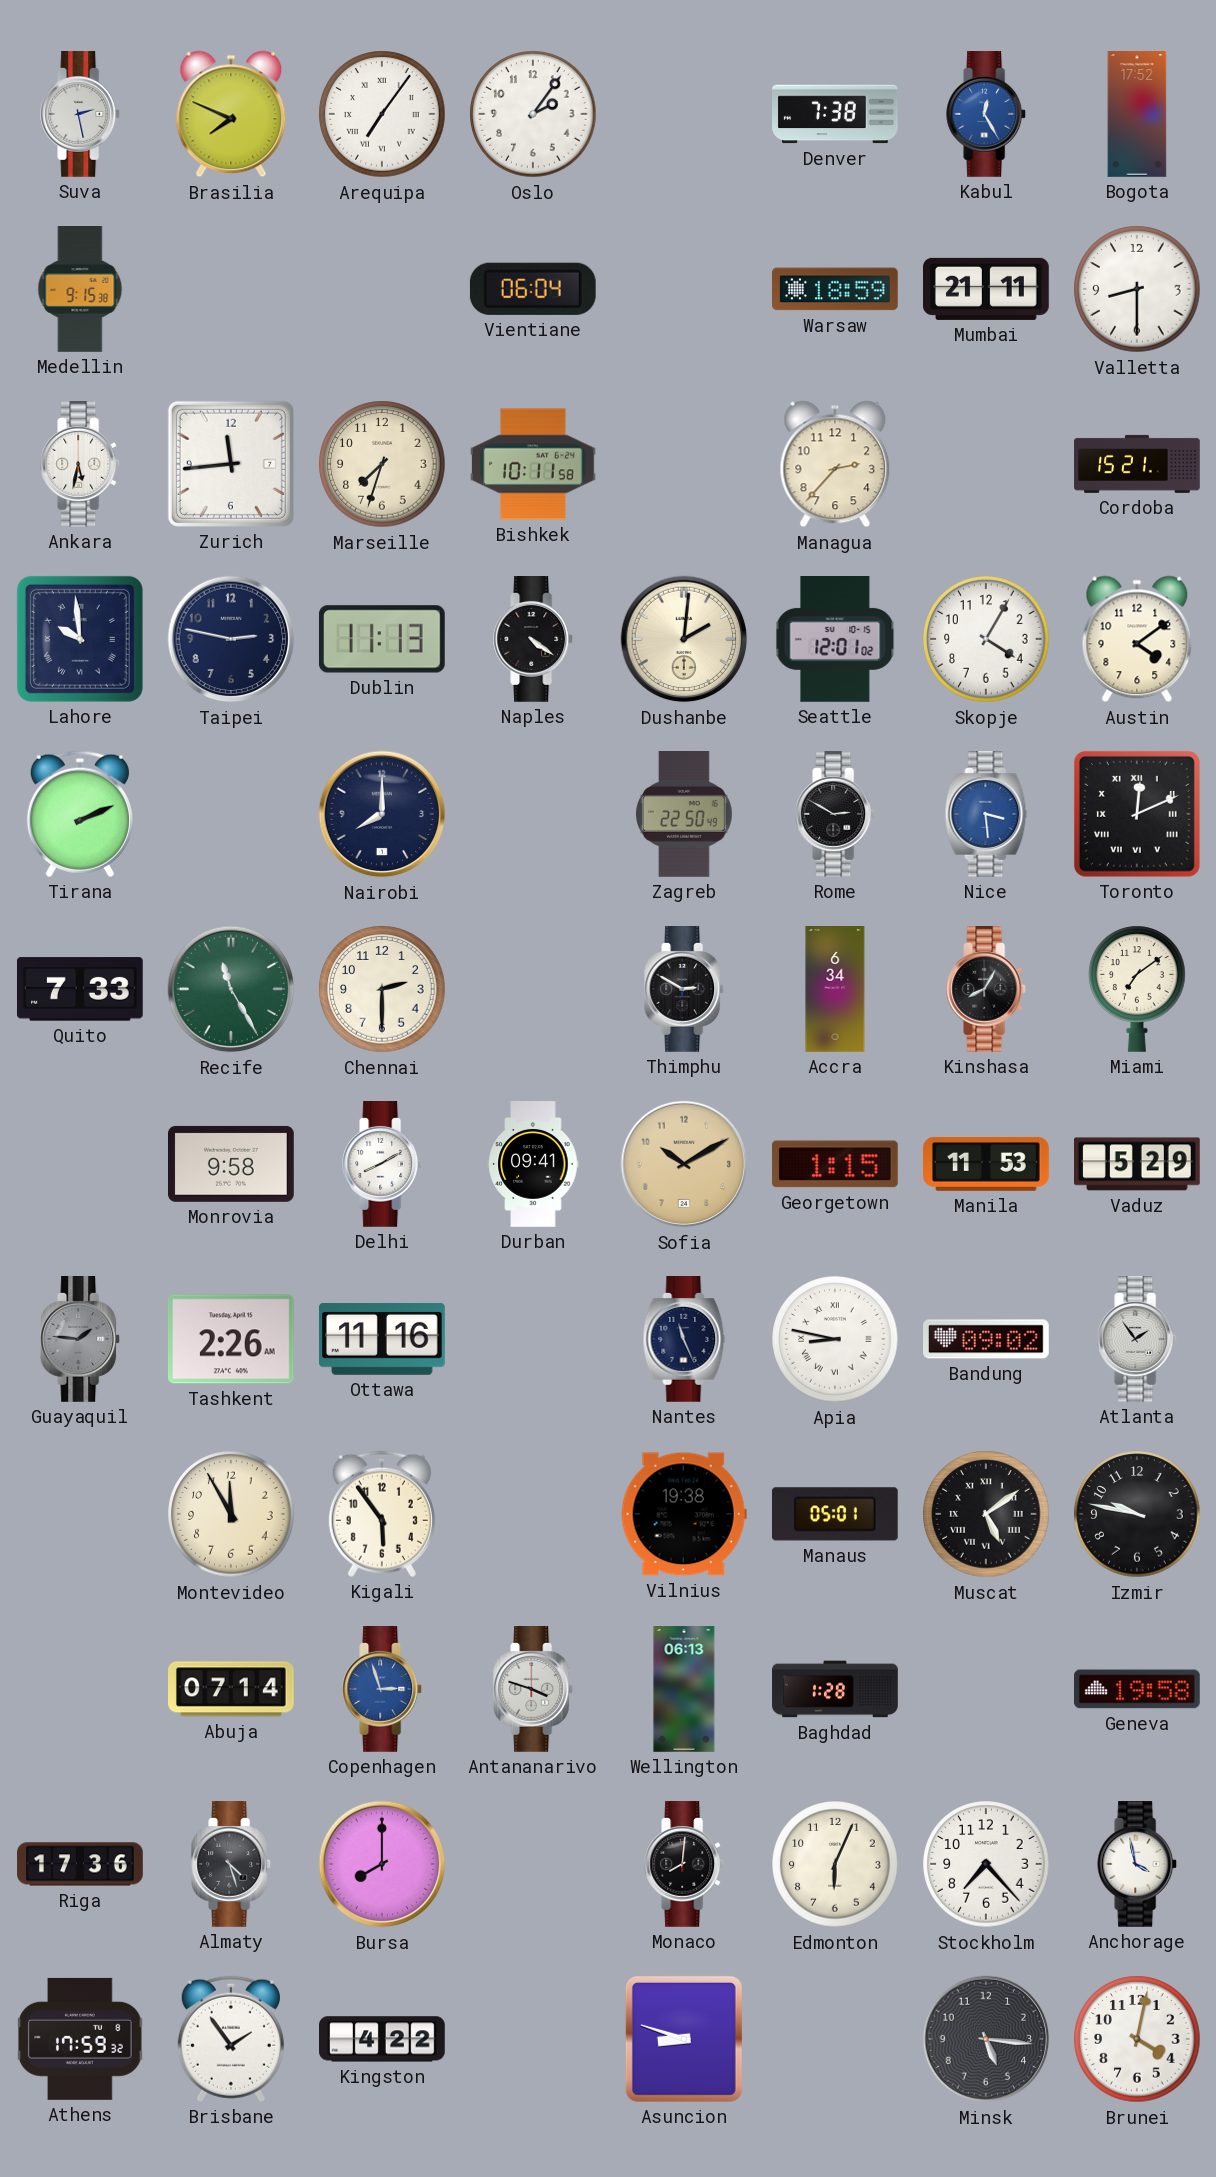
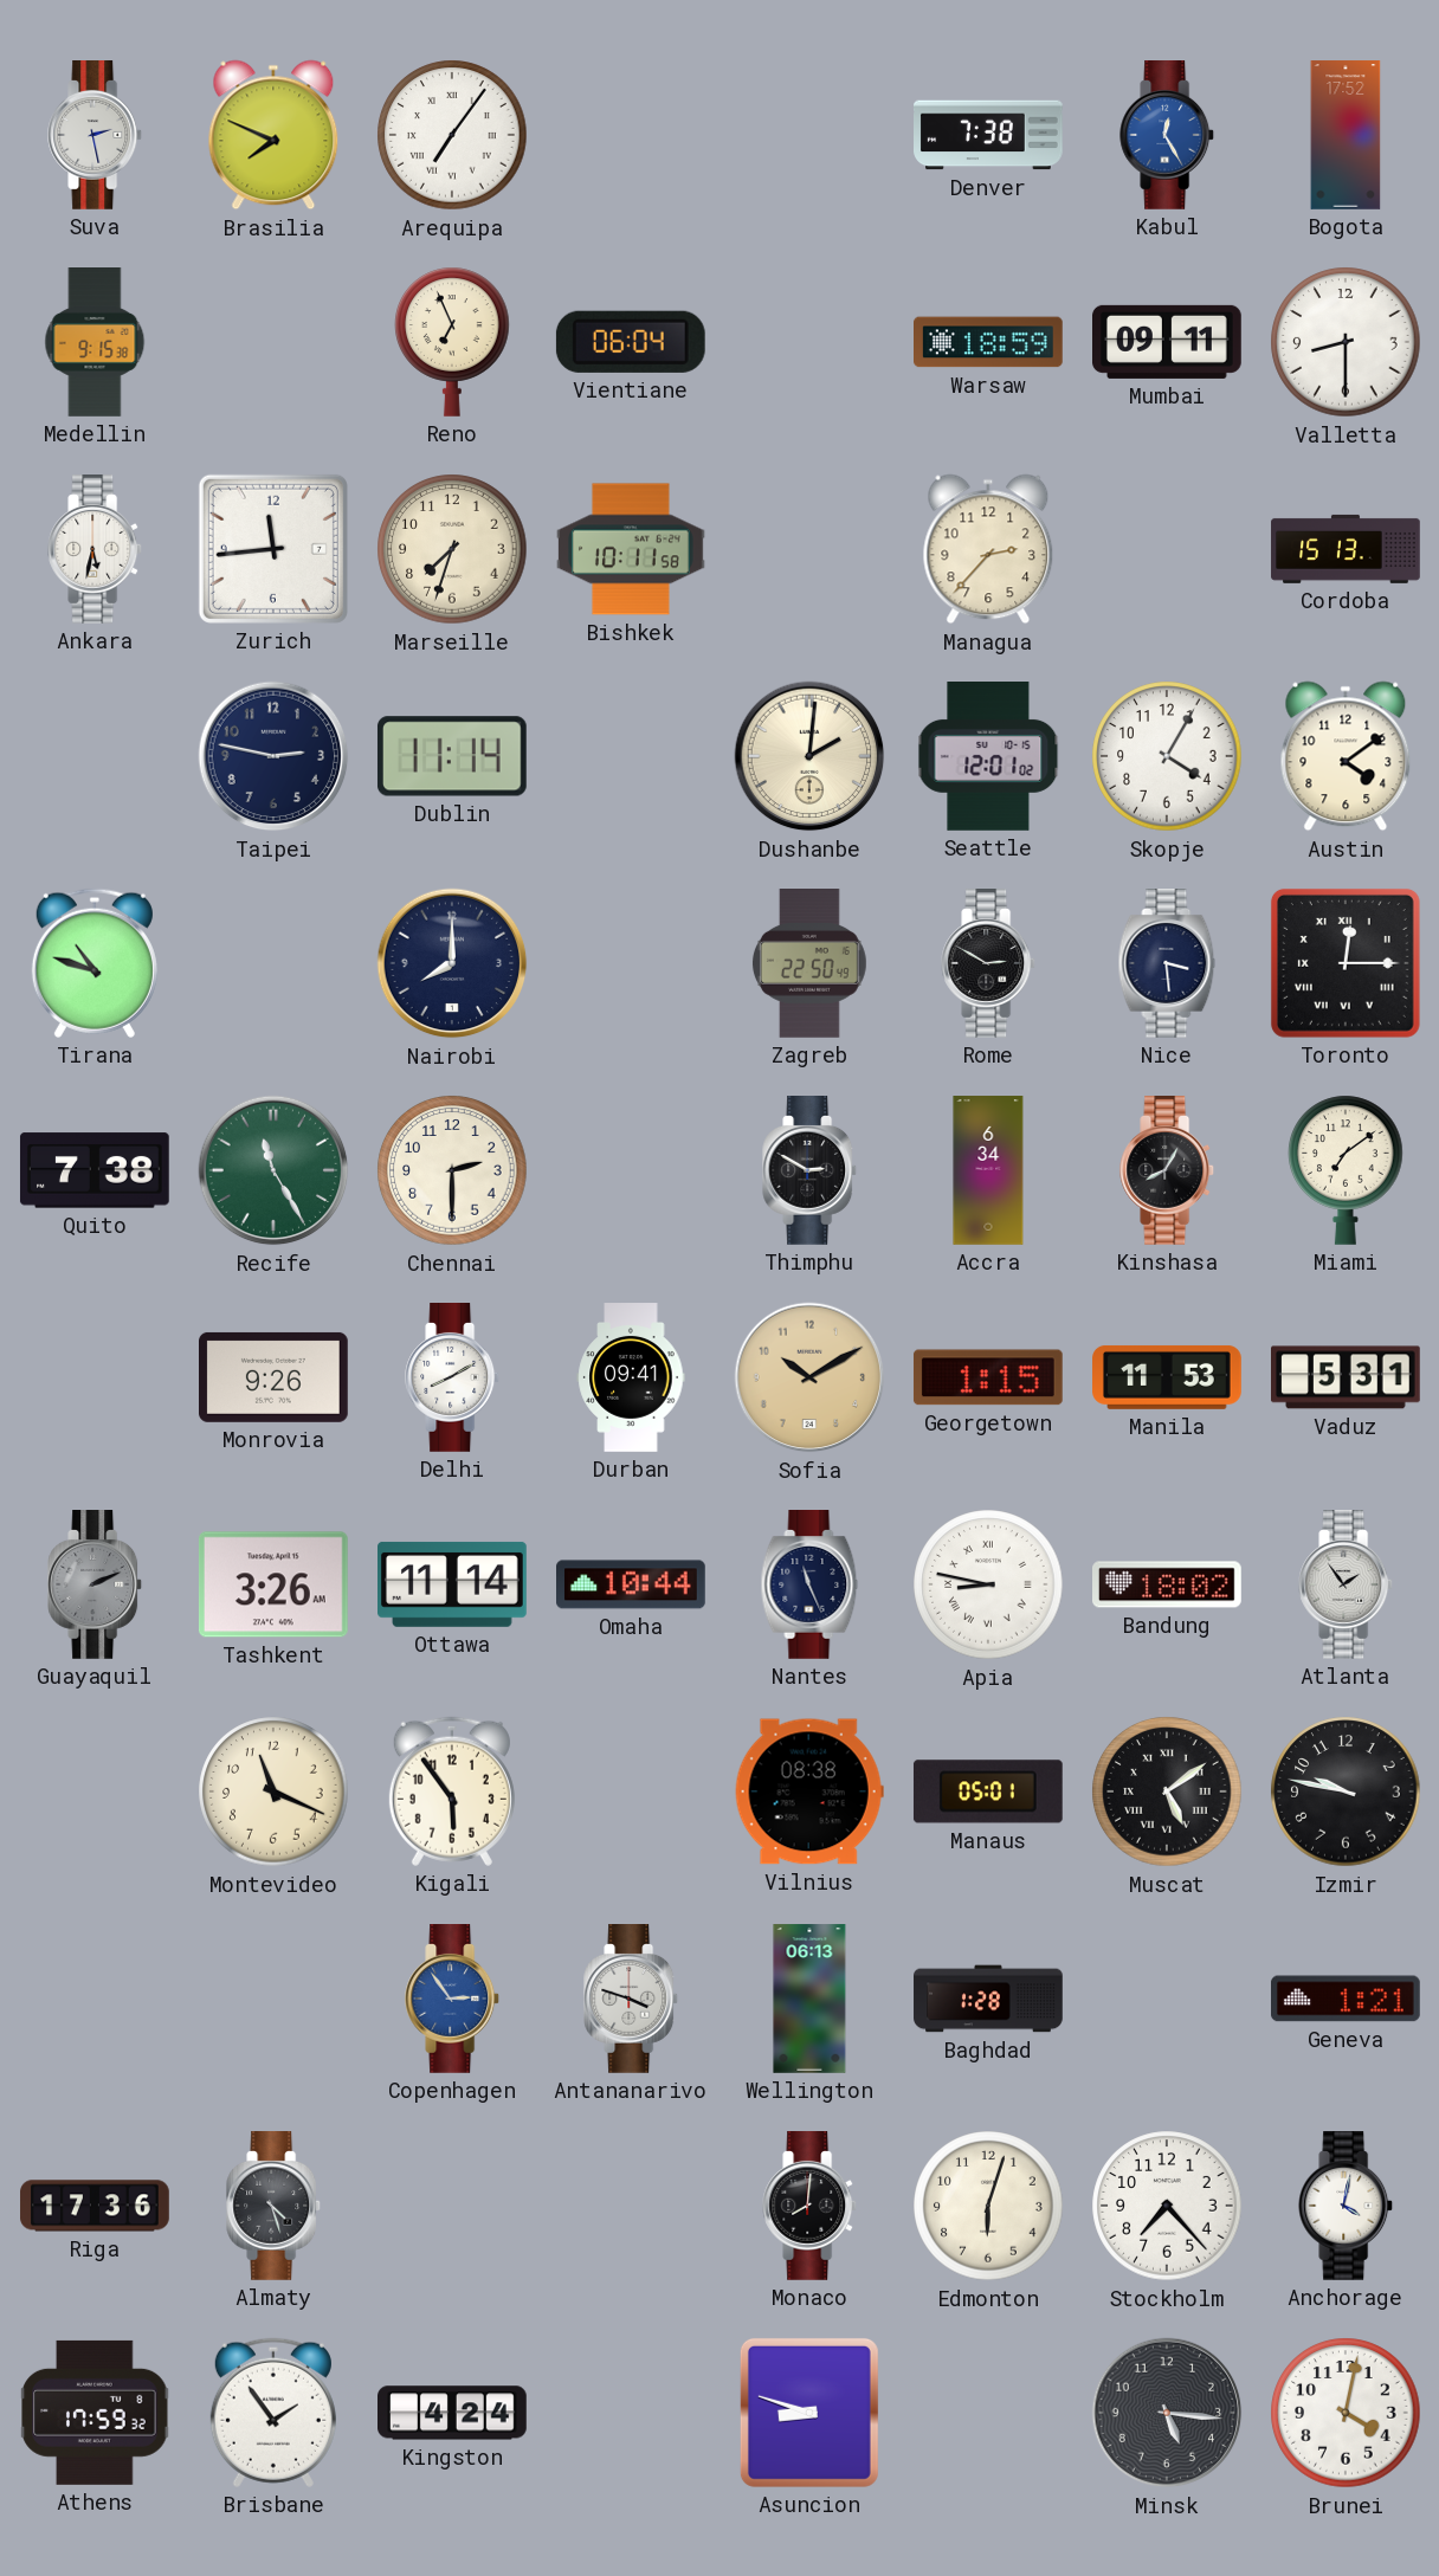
Oslo: 2:06 -> none
Reno: none -> 6:56
Mumbai: 21:11 -> 09:11
Cordoba: 15:21 -> 15:13
Lahore: 9:59 -> none
Dublin: 11:13 -> 11:14
Naples: 4:21 -> none
Tirana: 2:11 -> 10:48
Nice dial: blue -> navy
Toronto: 12:11 -> 12:15
Quito: 7:33 -> 7:38
Monrovia: 9:58 -> 9:26
Vaduz: 5:29 -> 5:31
Guayaquil: 1:46 -> 2:11
Tashkent: 2:26 -> 3:26
Ottawa: 11:16 -> 11:14
Omaha: none -> 10:44
Bandung: 09:02 -> 18:02
Montevideo: 11:55 -> 11:19
Vilnius: 19:38 -> 08:38
Abuja: 07:14 -> none
Copenhagen: 2:57 -> 2:54
Geneva: 19:58 -> 1:21
Bursa: 8:00 -> none
Edmonton: 6:04 -> 6:03
Anchorage: 3:58 -> 4:02
Kingston: 4:22 -> 4:24
